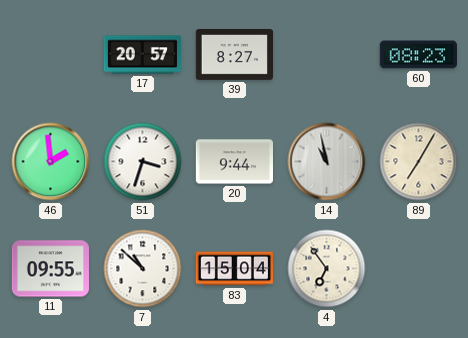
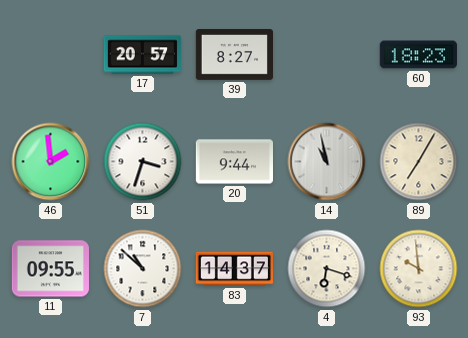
60: 08:23 -> 18:23
83: 15:04 -> 14:37
4: 6:54 -> 6:18
93: none -> 9:59
